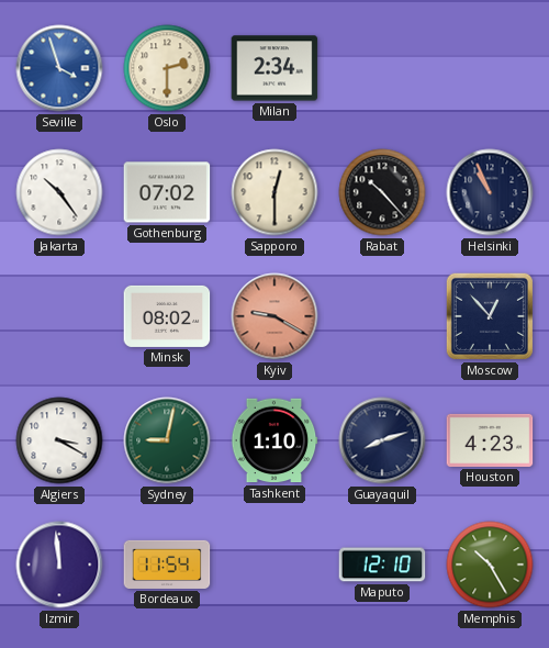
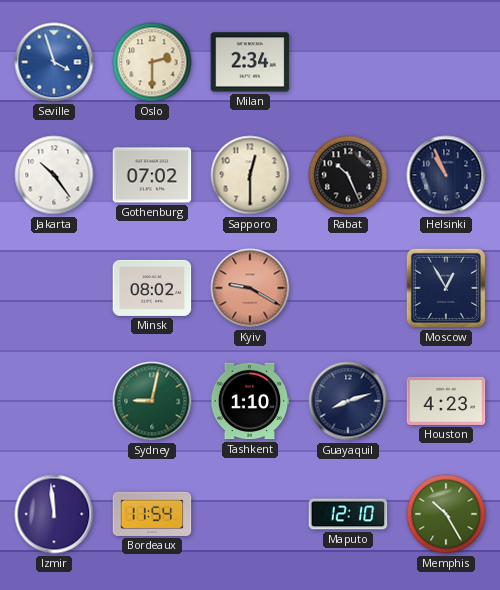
Rabat: 10:23 -> 10:26
Moscow: 12:53 -> 12:55
Algiers: 3:20 -> none
